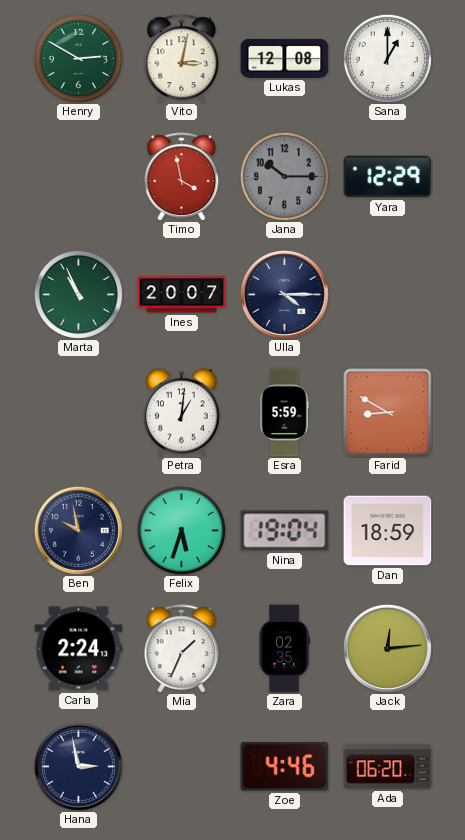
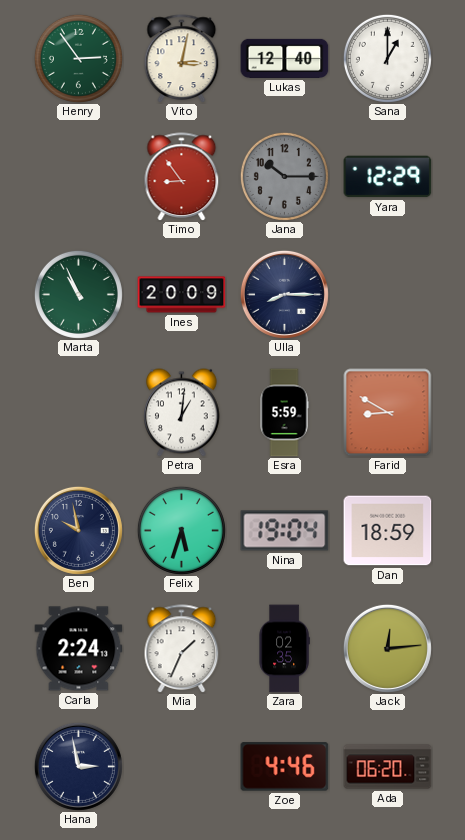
Henry: 2:50 -> 2:54
Lukas: 12:08 -> 12:40
Timo: 3:58 -> 8:54
Ines: 20:07 -> 20:09
Ulla: 4:15 -> 8:15
